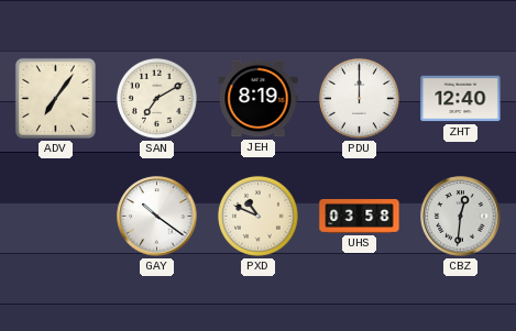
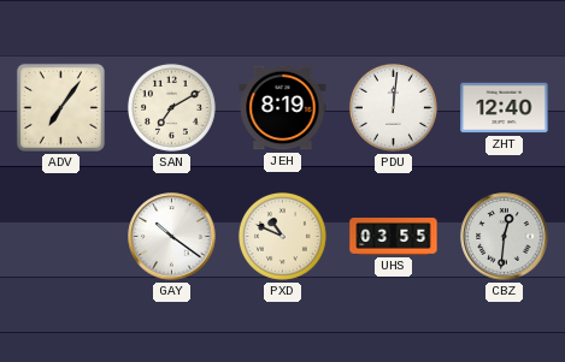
PDU: 12:00 -> 12:01
UHS: 03:58 -> 03:55
